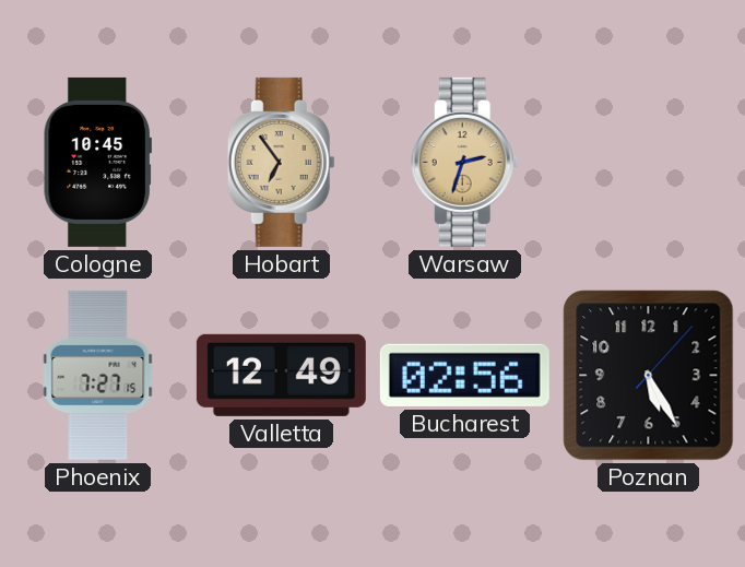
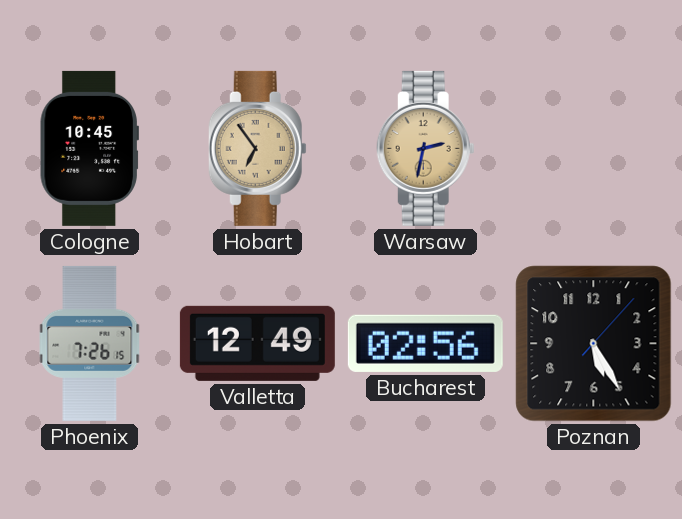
Warsaw: 2:33 -> 2:32
Phoenix: 7:27 -> 7:26
